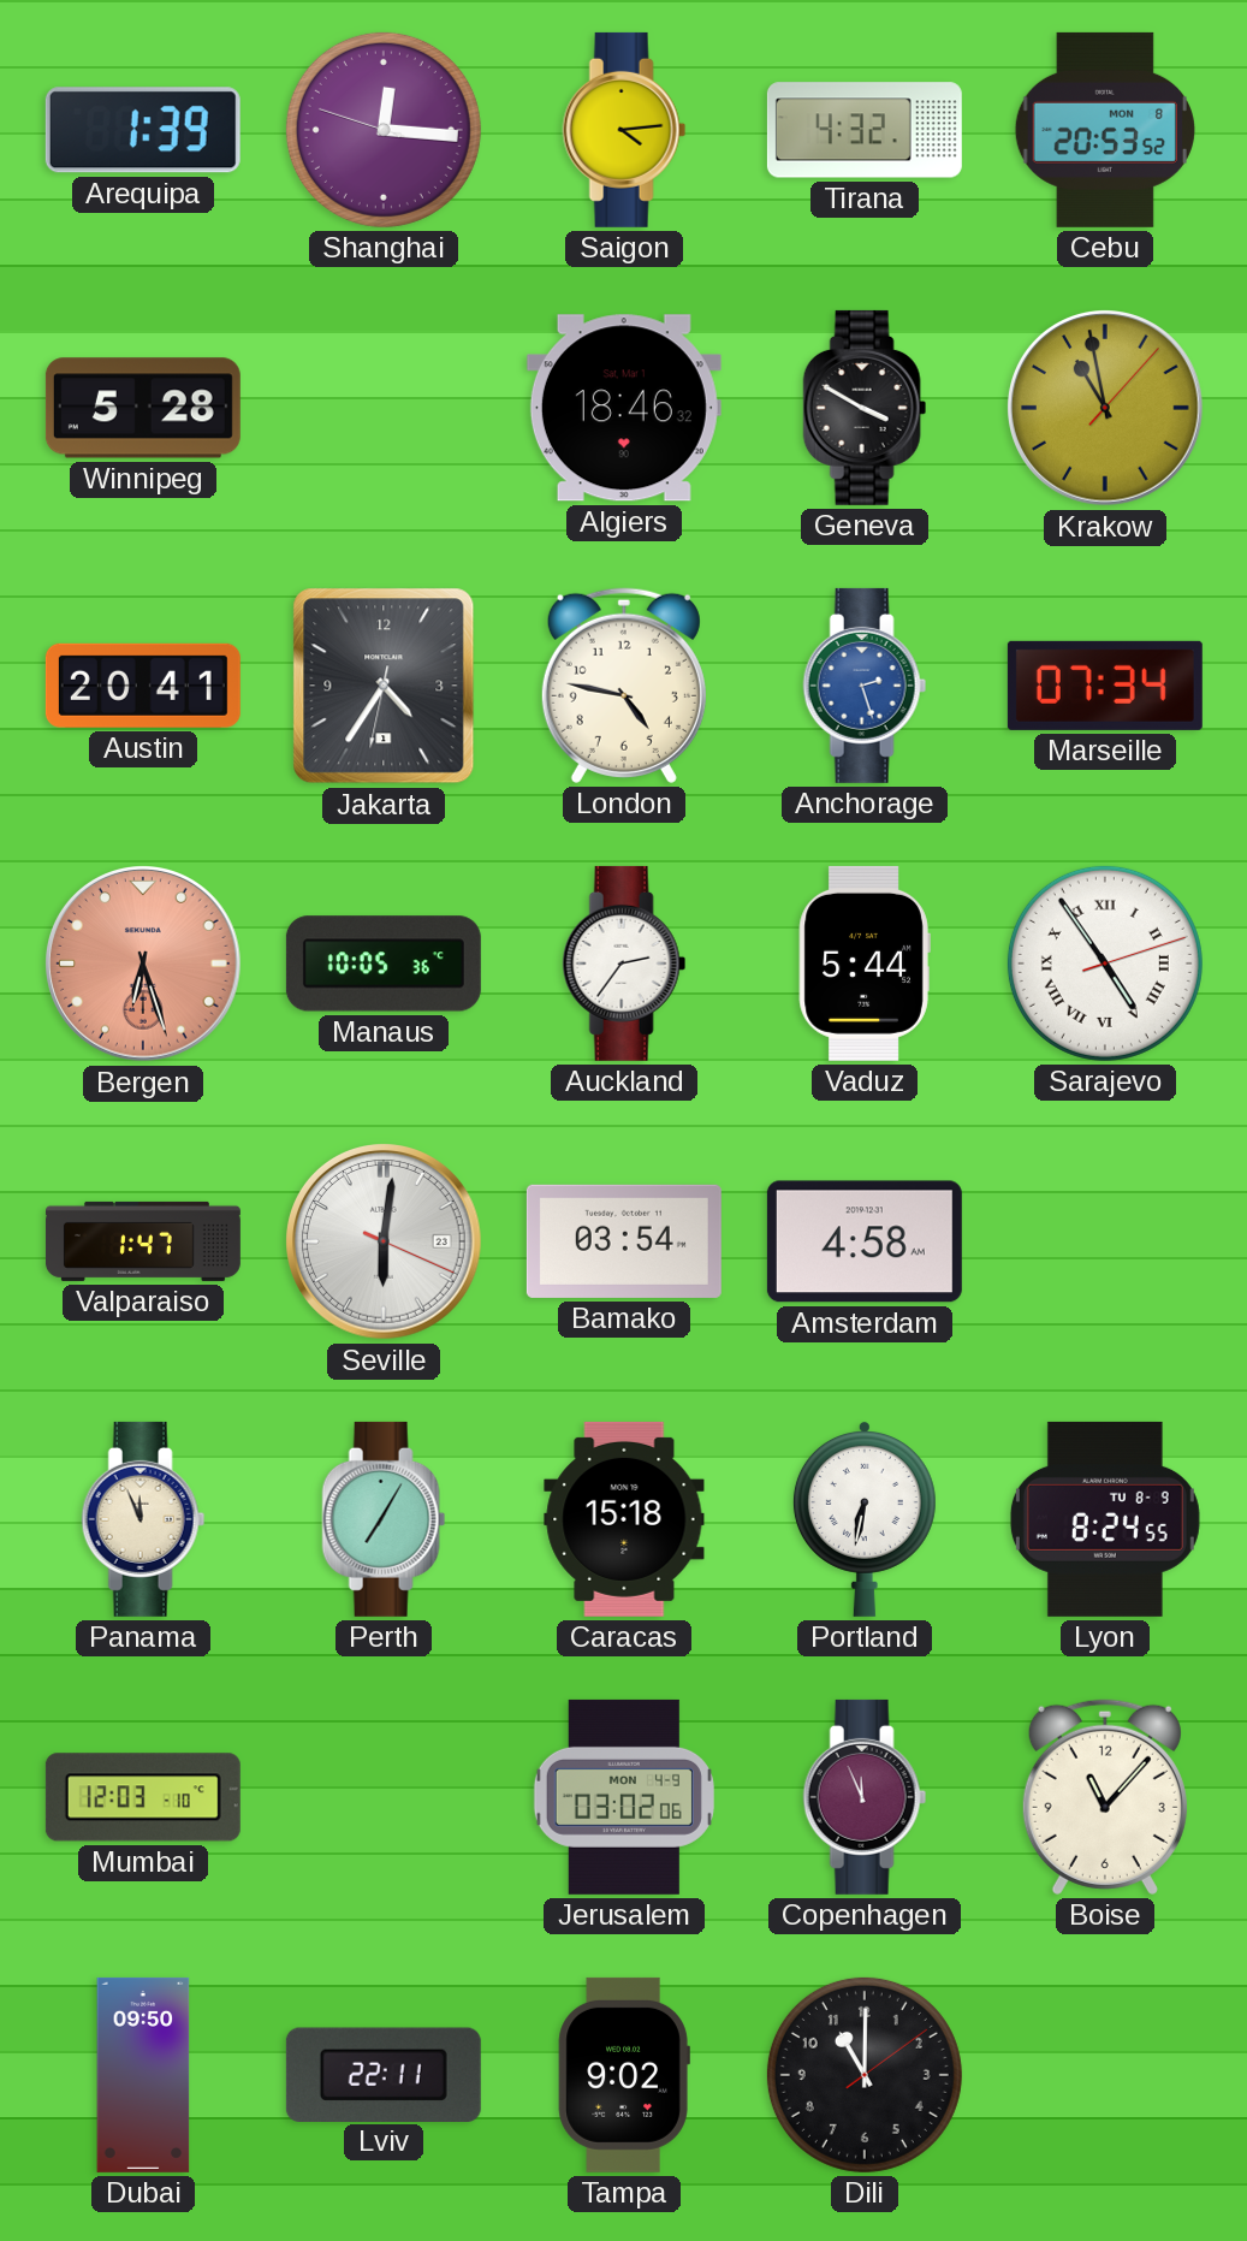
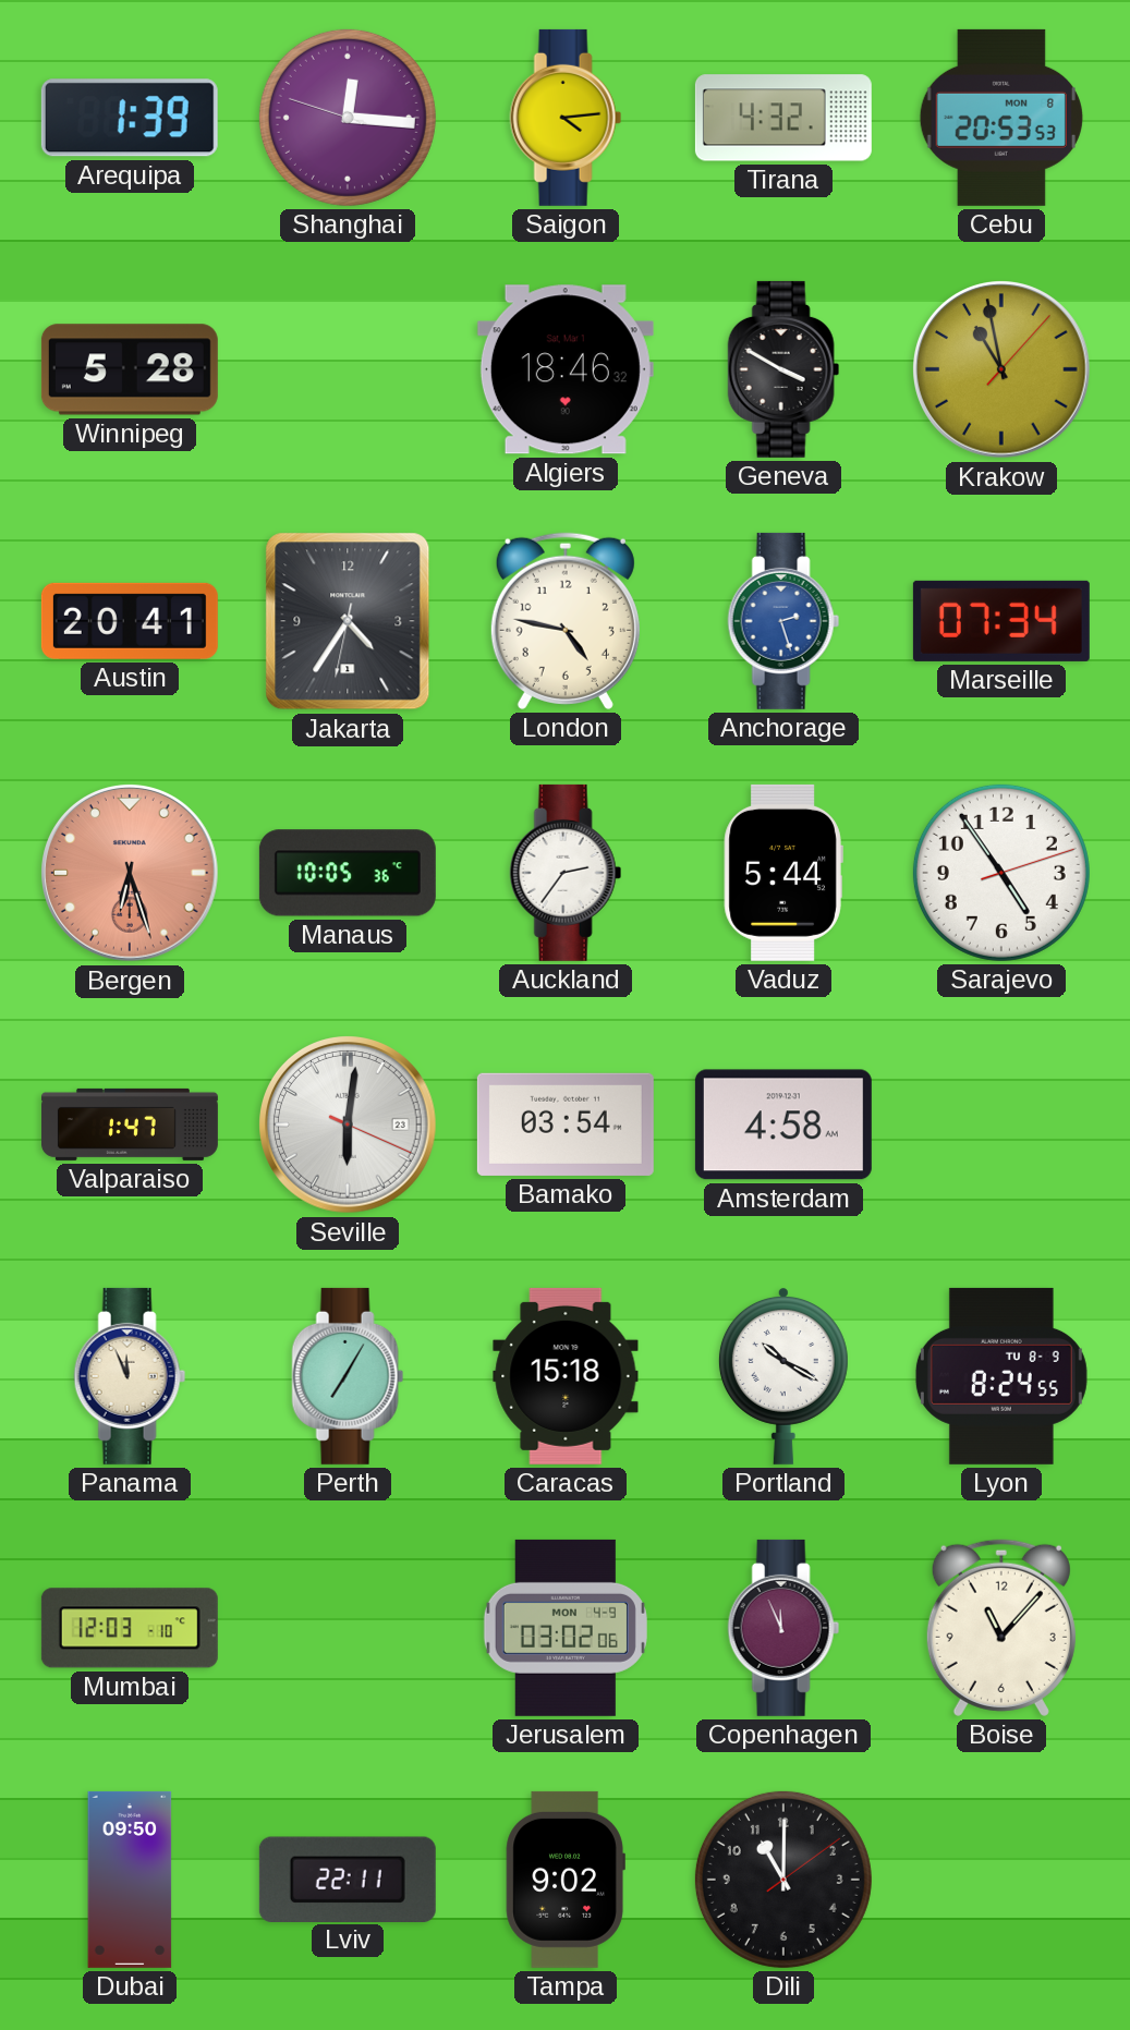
Cebu: 20:53:52 -> 20:53:53
Sarajevo numerals: Roman -> Arabic
Portland: 6:32 -> 10:20
